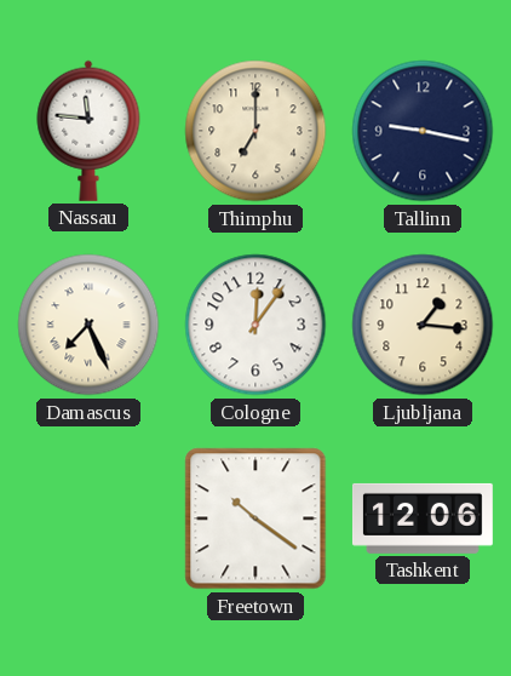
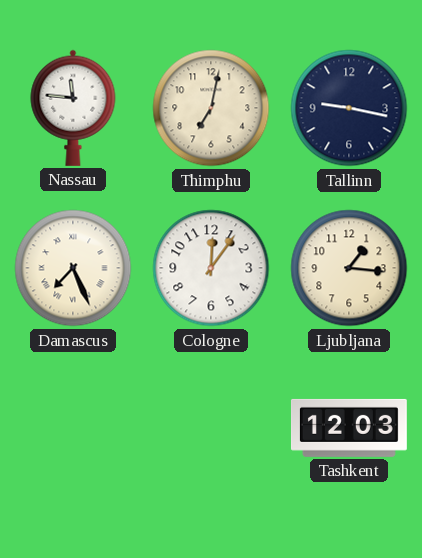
Thimphu: 7:00 -> 7:02
Freetown: 10:21 -> none
Tashkent: 12:06 -> 12:03
